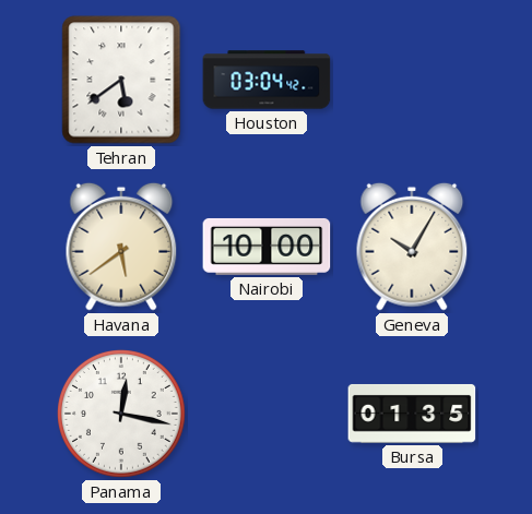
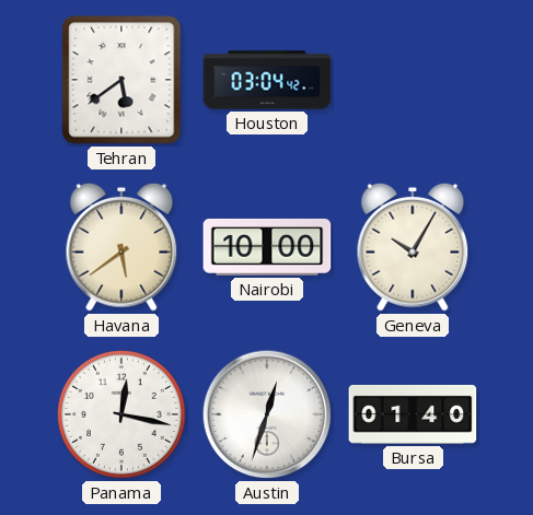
Austin: none -> 12:33
Bursa: 01:35 -> 01:40
